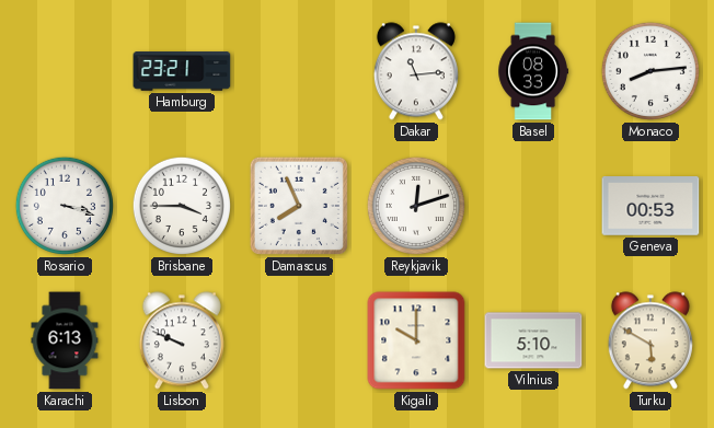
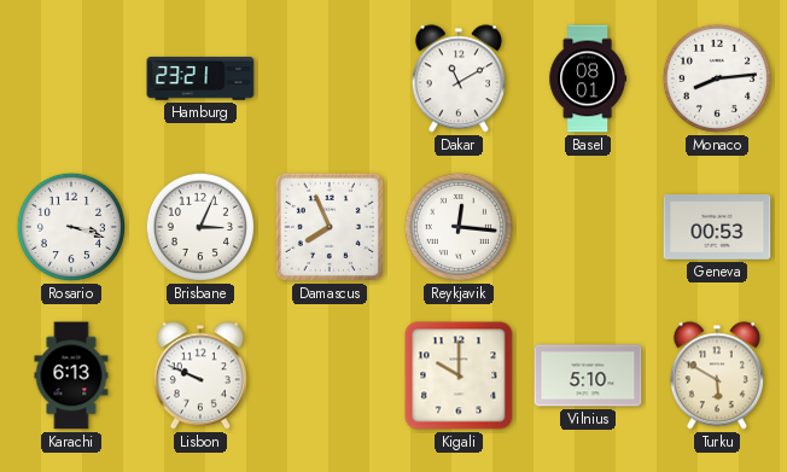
Dakar: 11:14 -> 11:10
Basel: 08:33 -> 08:01
Brisbane: 3:45 -> 3:04
Reykjavik: 12:12 -> 12:16
